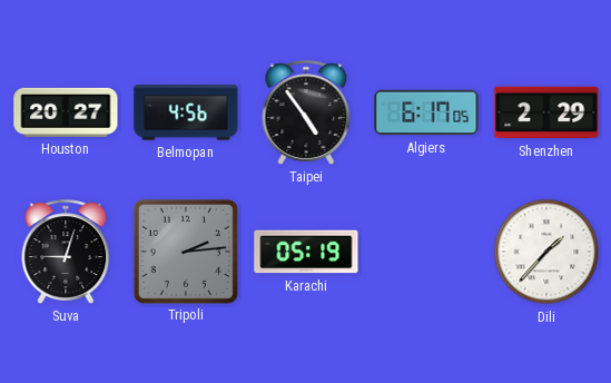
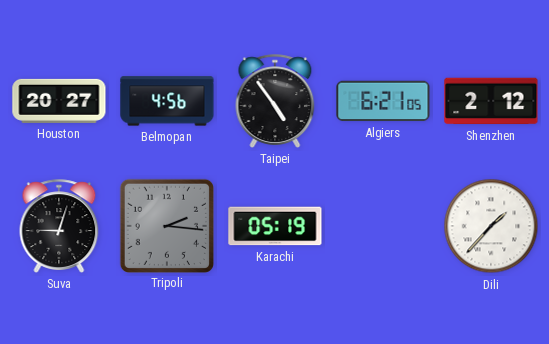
Algiers: 6:17 -> 6:21
Shenzhen: 2:29 -> 2:12
Tripoli: 2:14 -> 2:16
